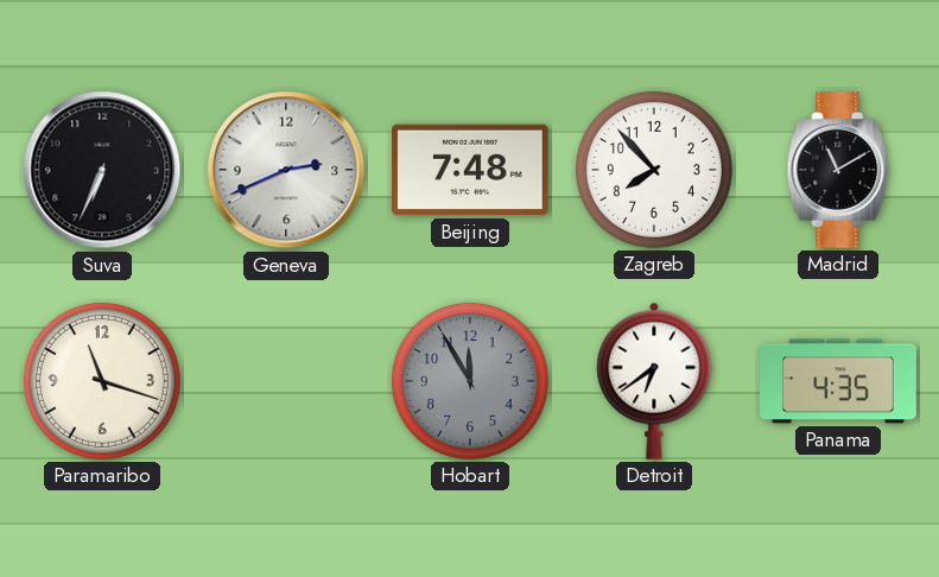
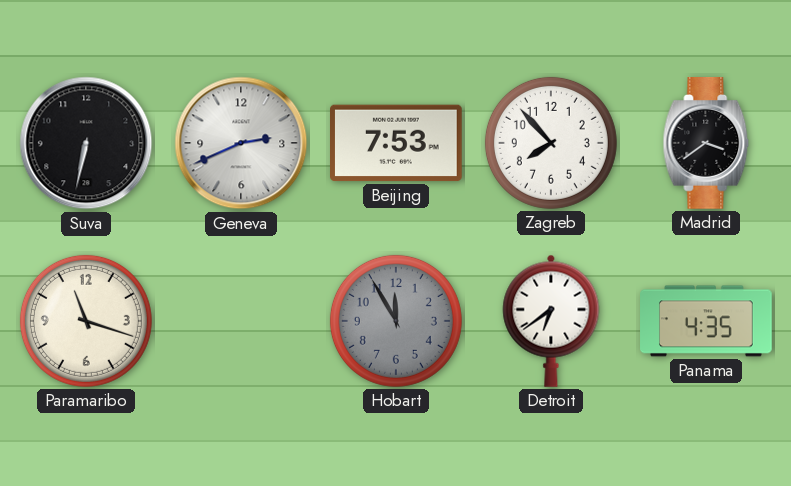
Suva: 6:34 -> 6:32
Beijing: 7:48 -> 7:53
Madrid: 11:10 -> 3:39
